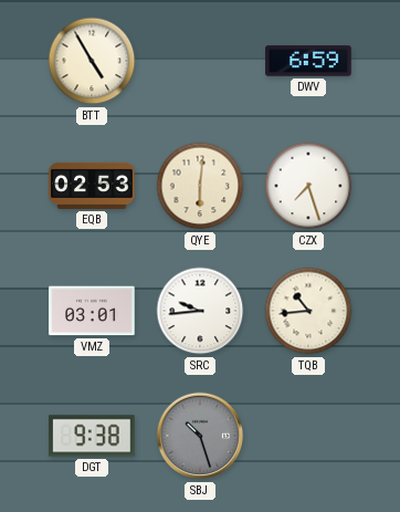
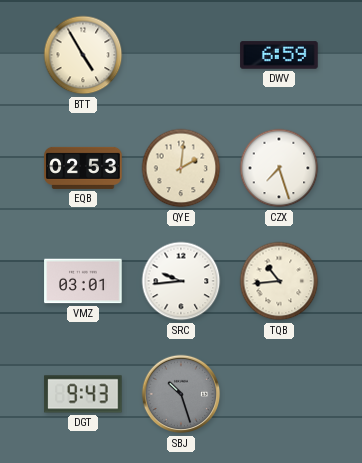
QYE: 6:01 -> 2:01
DGT: 9:38 -> 9:43
